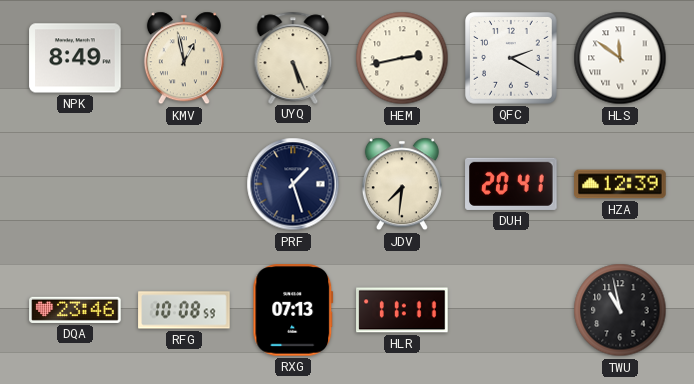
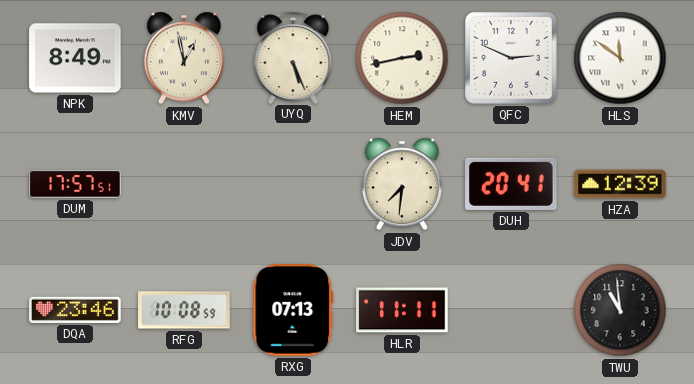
QFC: 2:20 -> 2:49
DUM: none -> 17:57
PRF: 1:27 -> none
TWU: 10:58 -> 10:59
